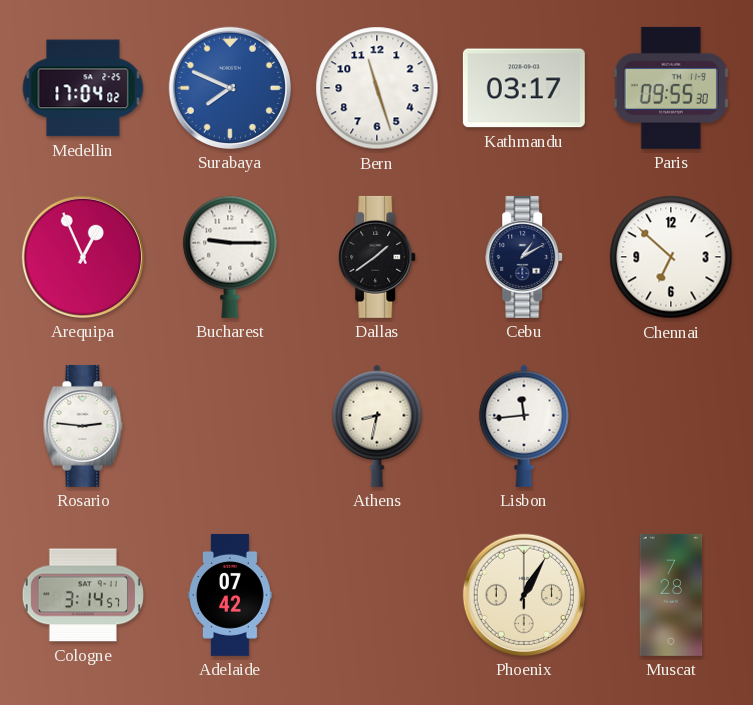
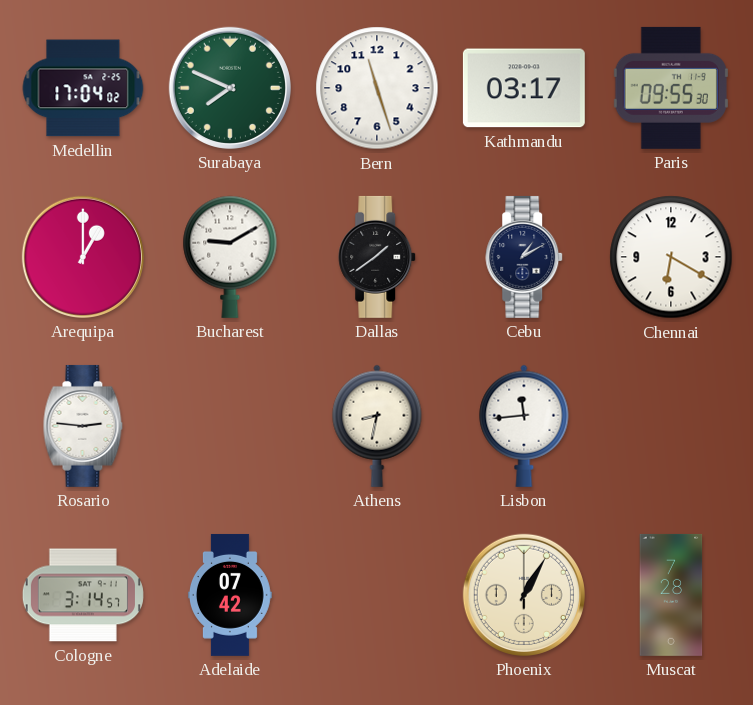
Surabaya dial: blue -> green
Arequipa: 12:56 -> 1:00
Bucharest: 9:15 -> 9:10
Chennai: 6:52 -> 6:20
